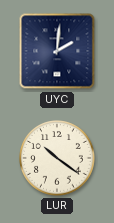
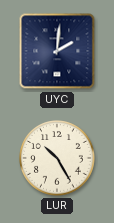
LUR: 10:21 -> 10:25
